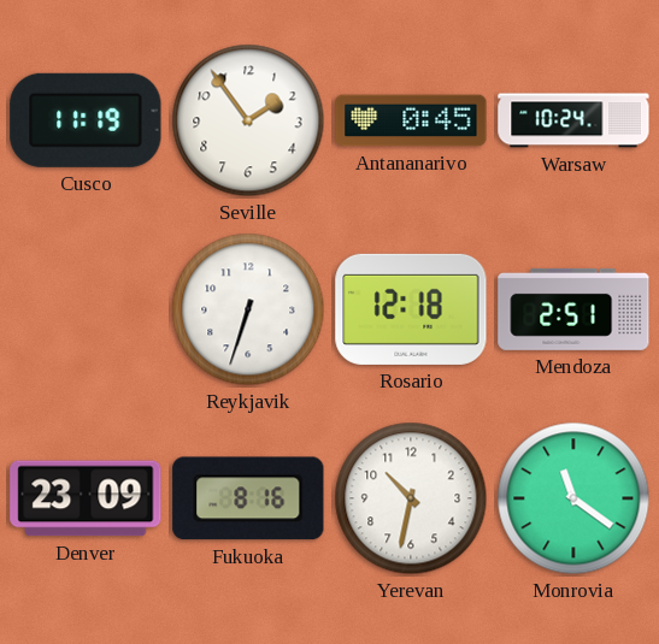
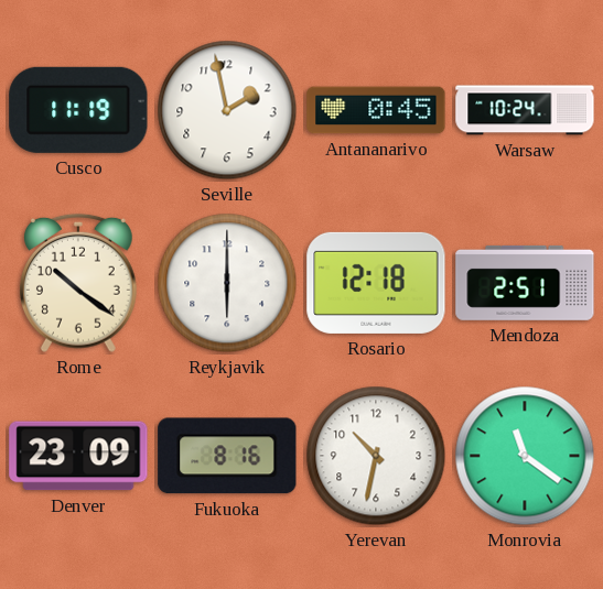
Seville: 1:54 -> 1:58
Rome: none -> 10:21
Reykjavik: 6:33 -> 6:00
